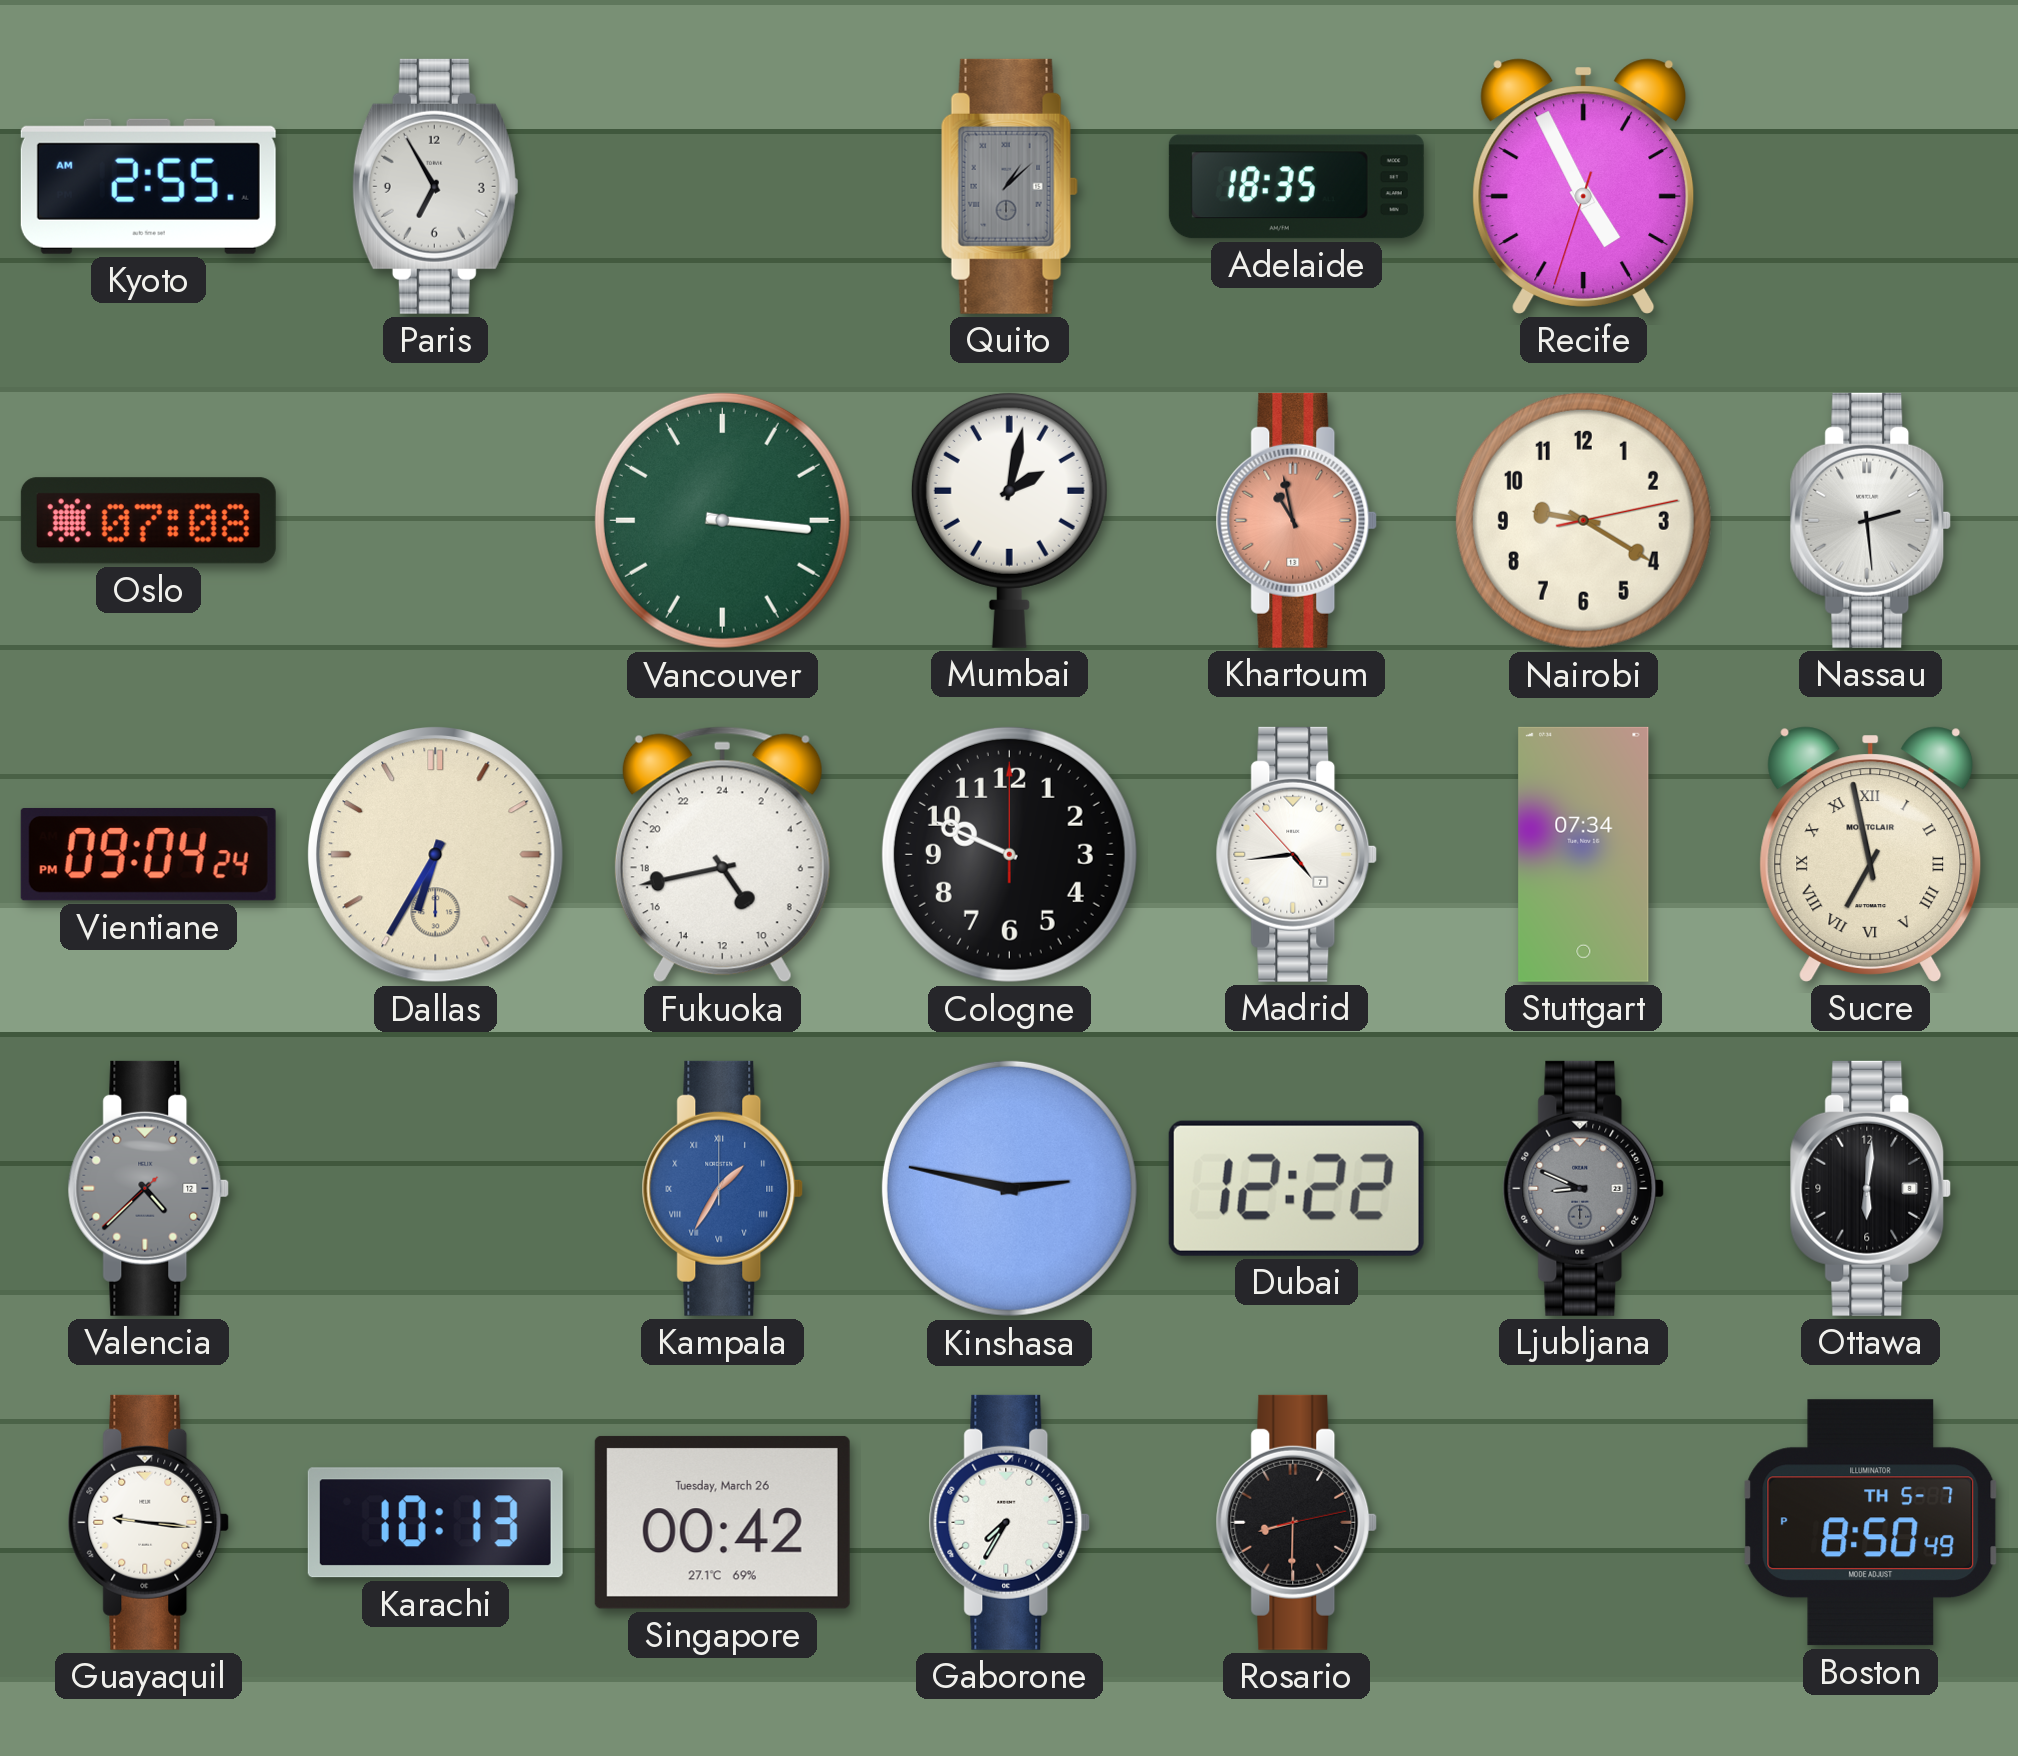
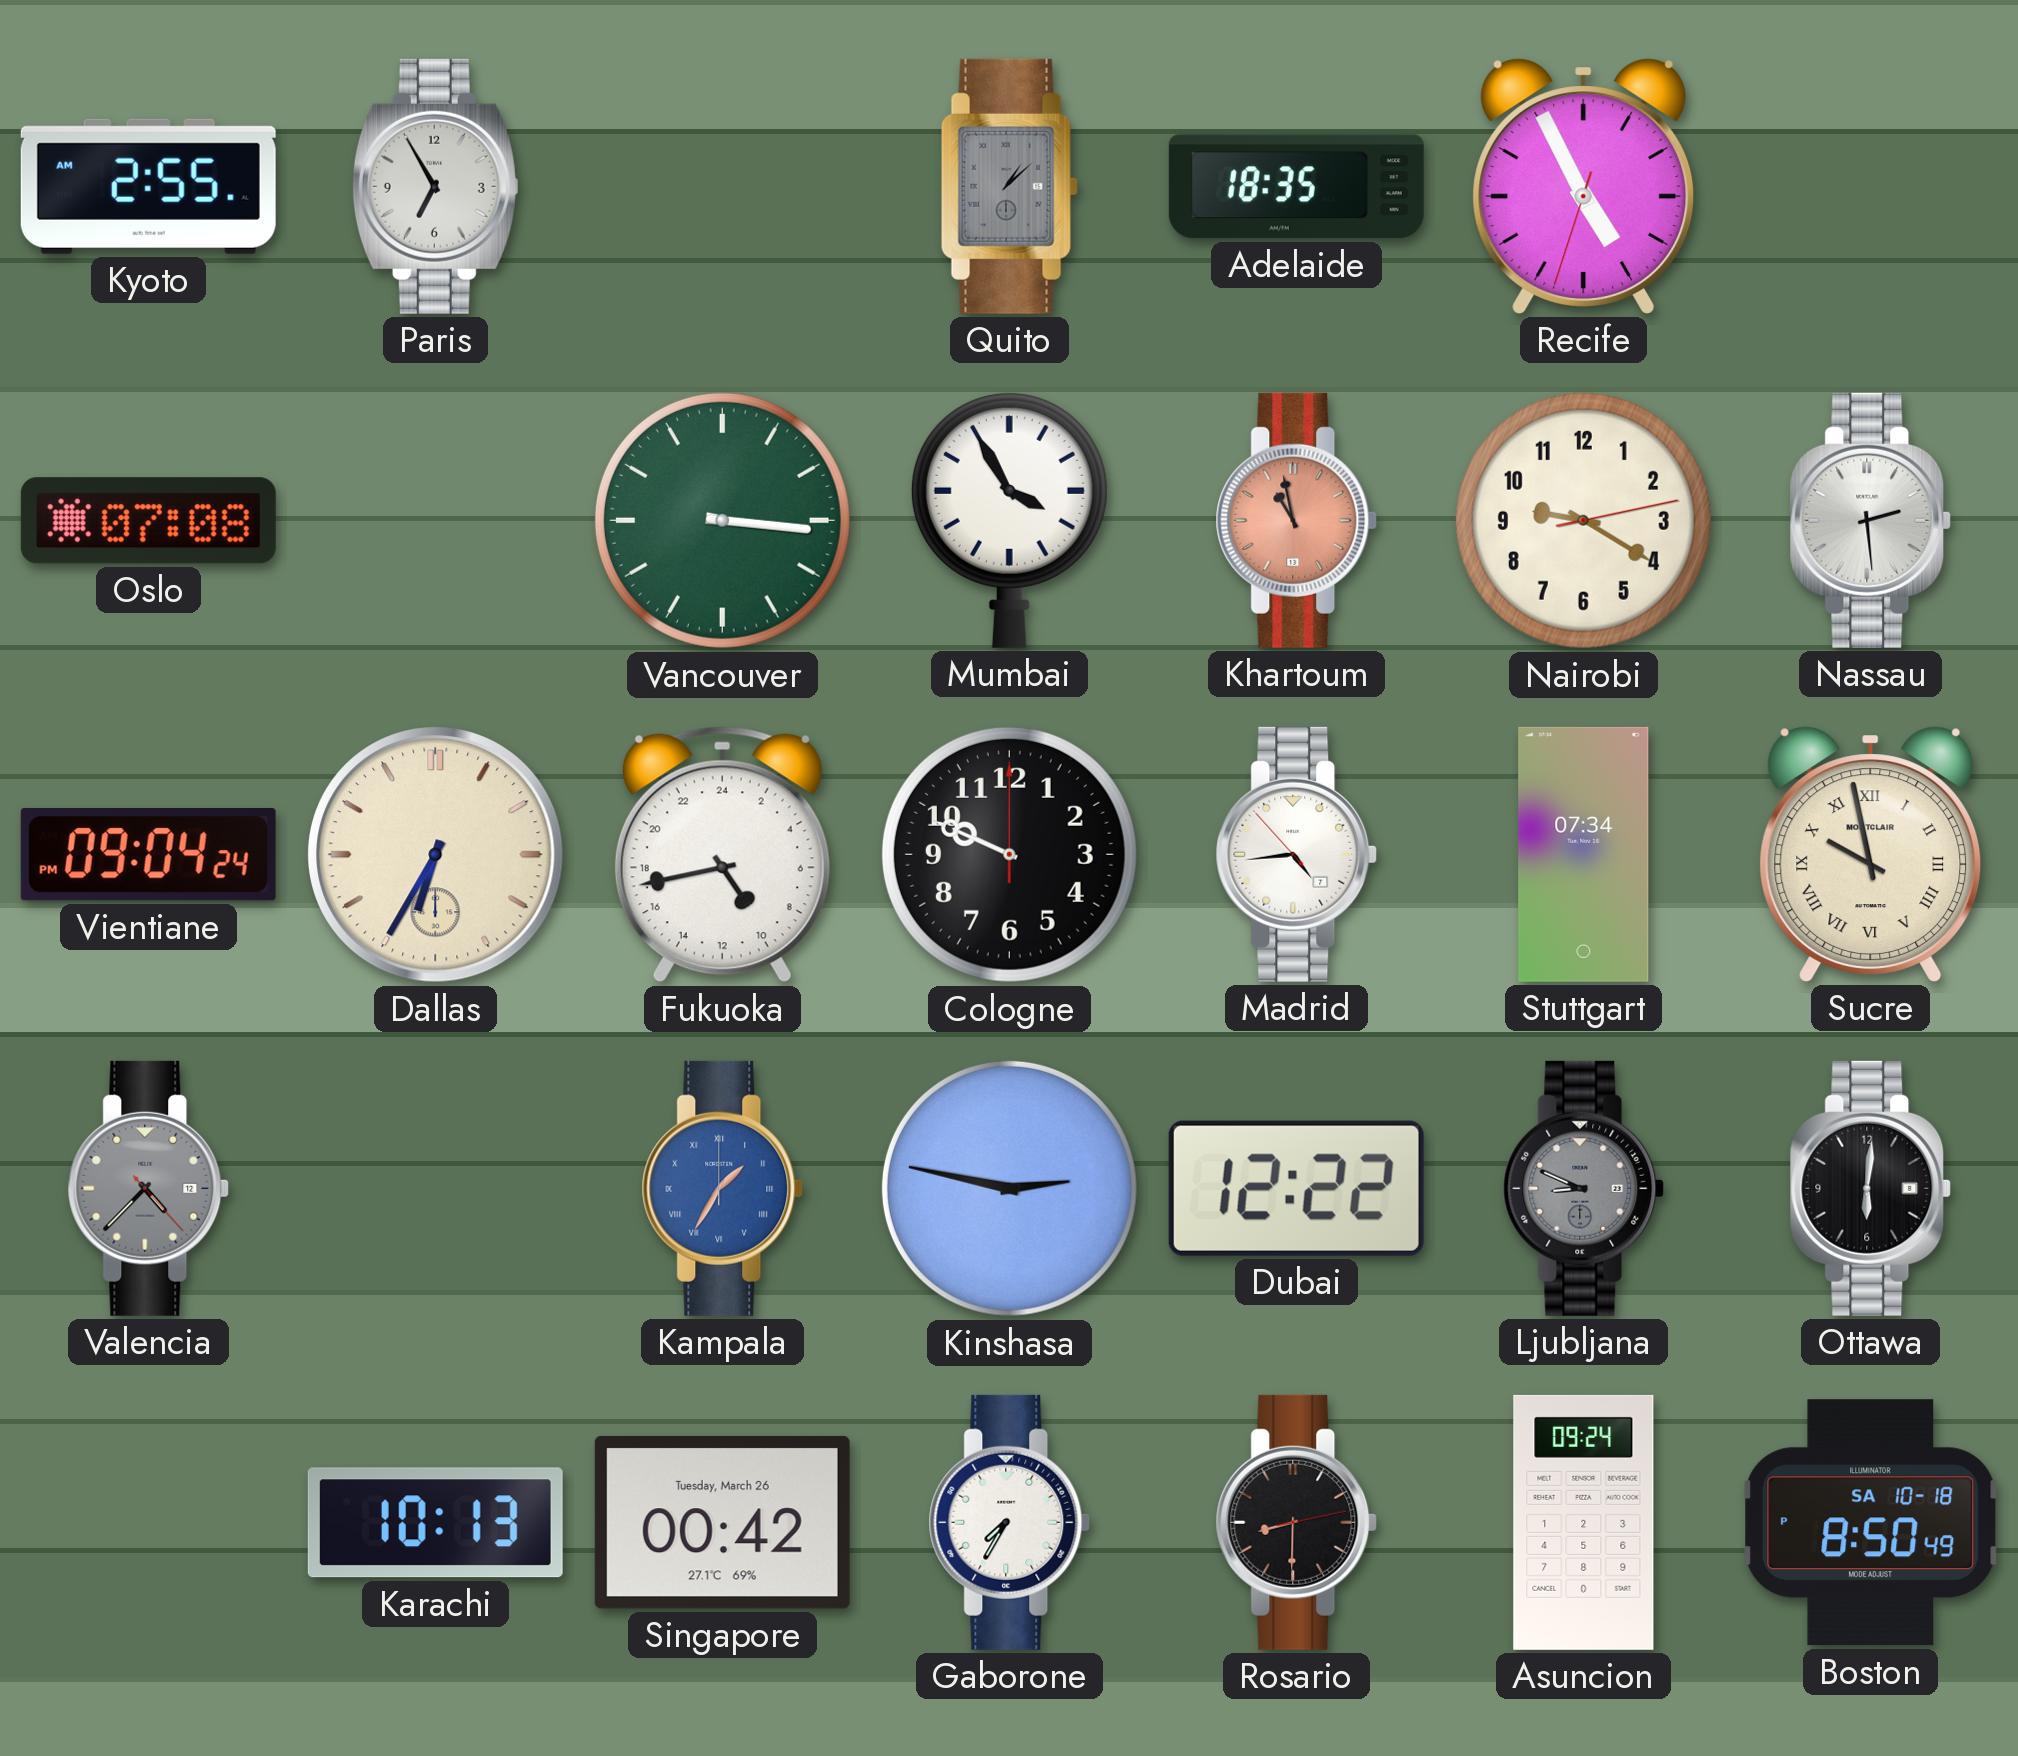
Mumbai: 2:02 -> 3:55
Sucre: 6:58 -> 9:58
Valencia: 4:37:38 -> 4:37:23
Guayaquil: 9:16 -> none
Asuncion: none -> 09:24
Boston date: TH 5-7 -> SA 10-18
